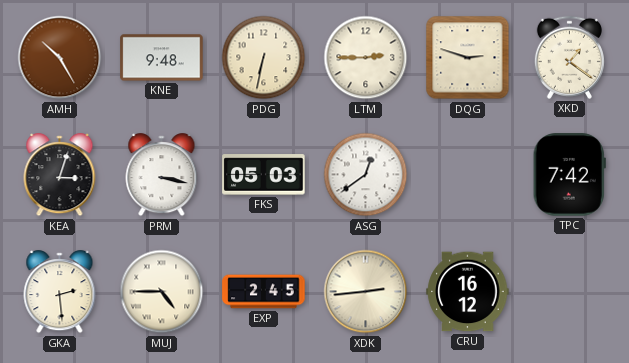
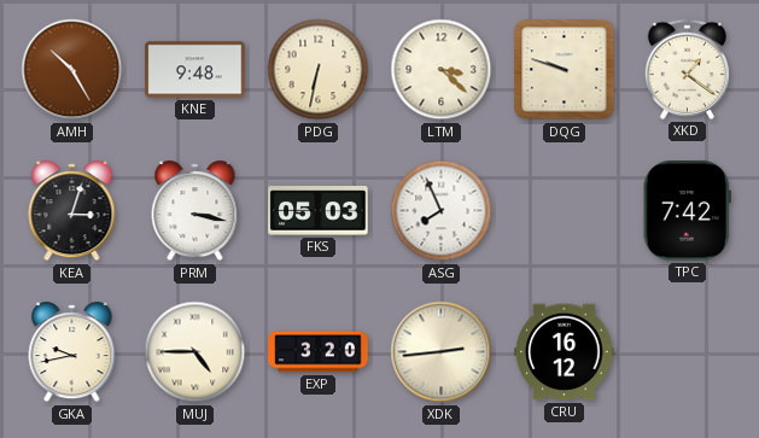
LTM: 2:45 -> 3:22
DQG: 2:48 -> 9:48
ASG: 12:39 -> 7:56
GKA: 2:29 -> 9:43
EXP: 2:45 -> 3:20
